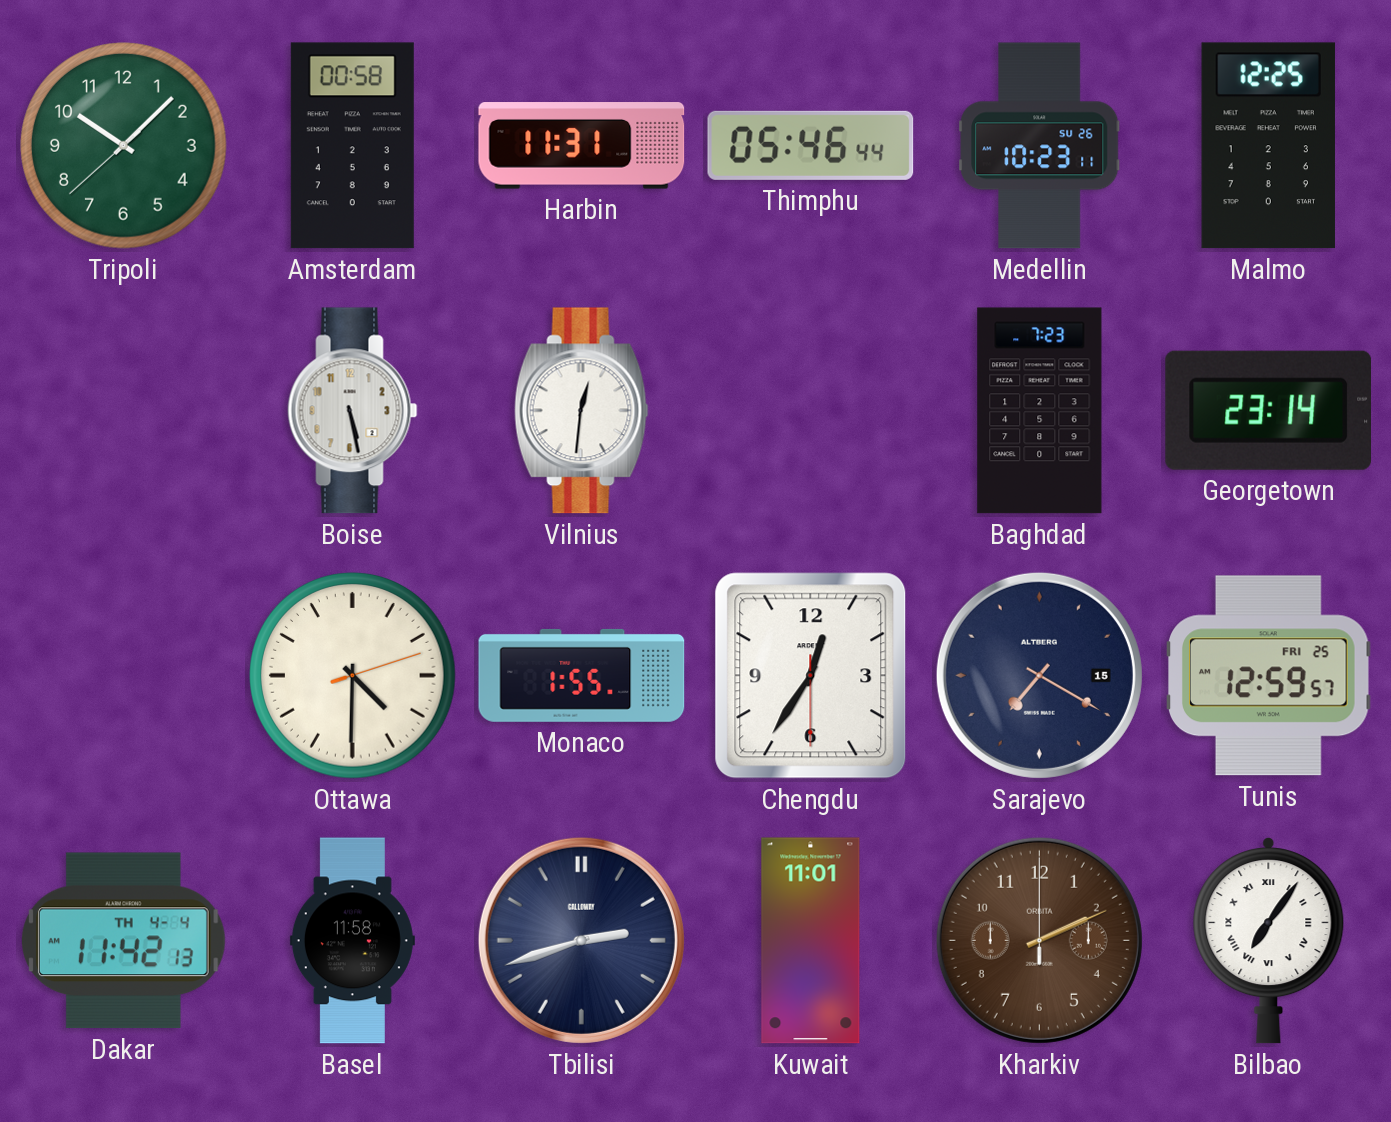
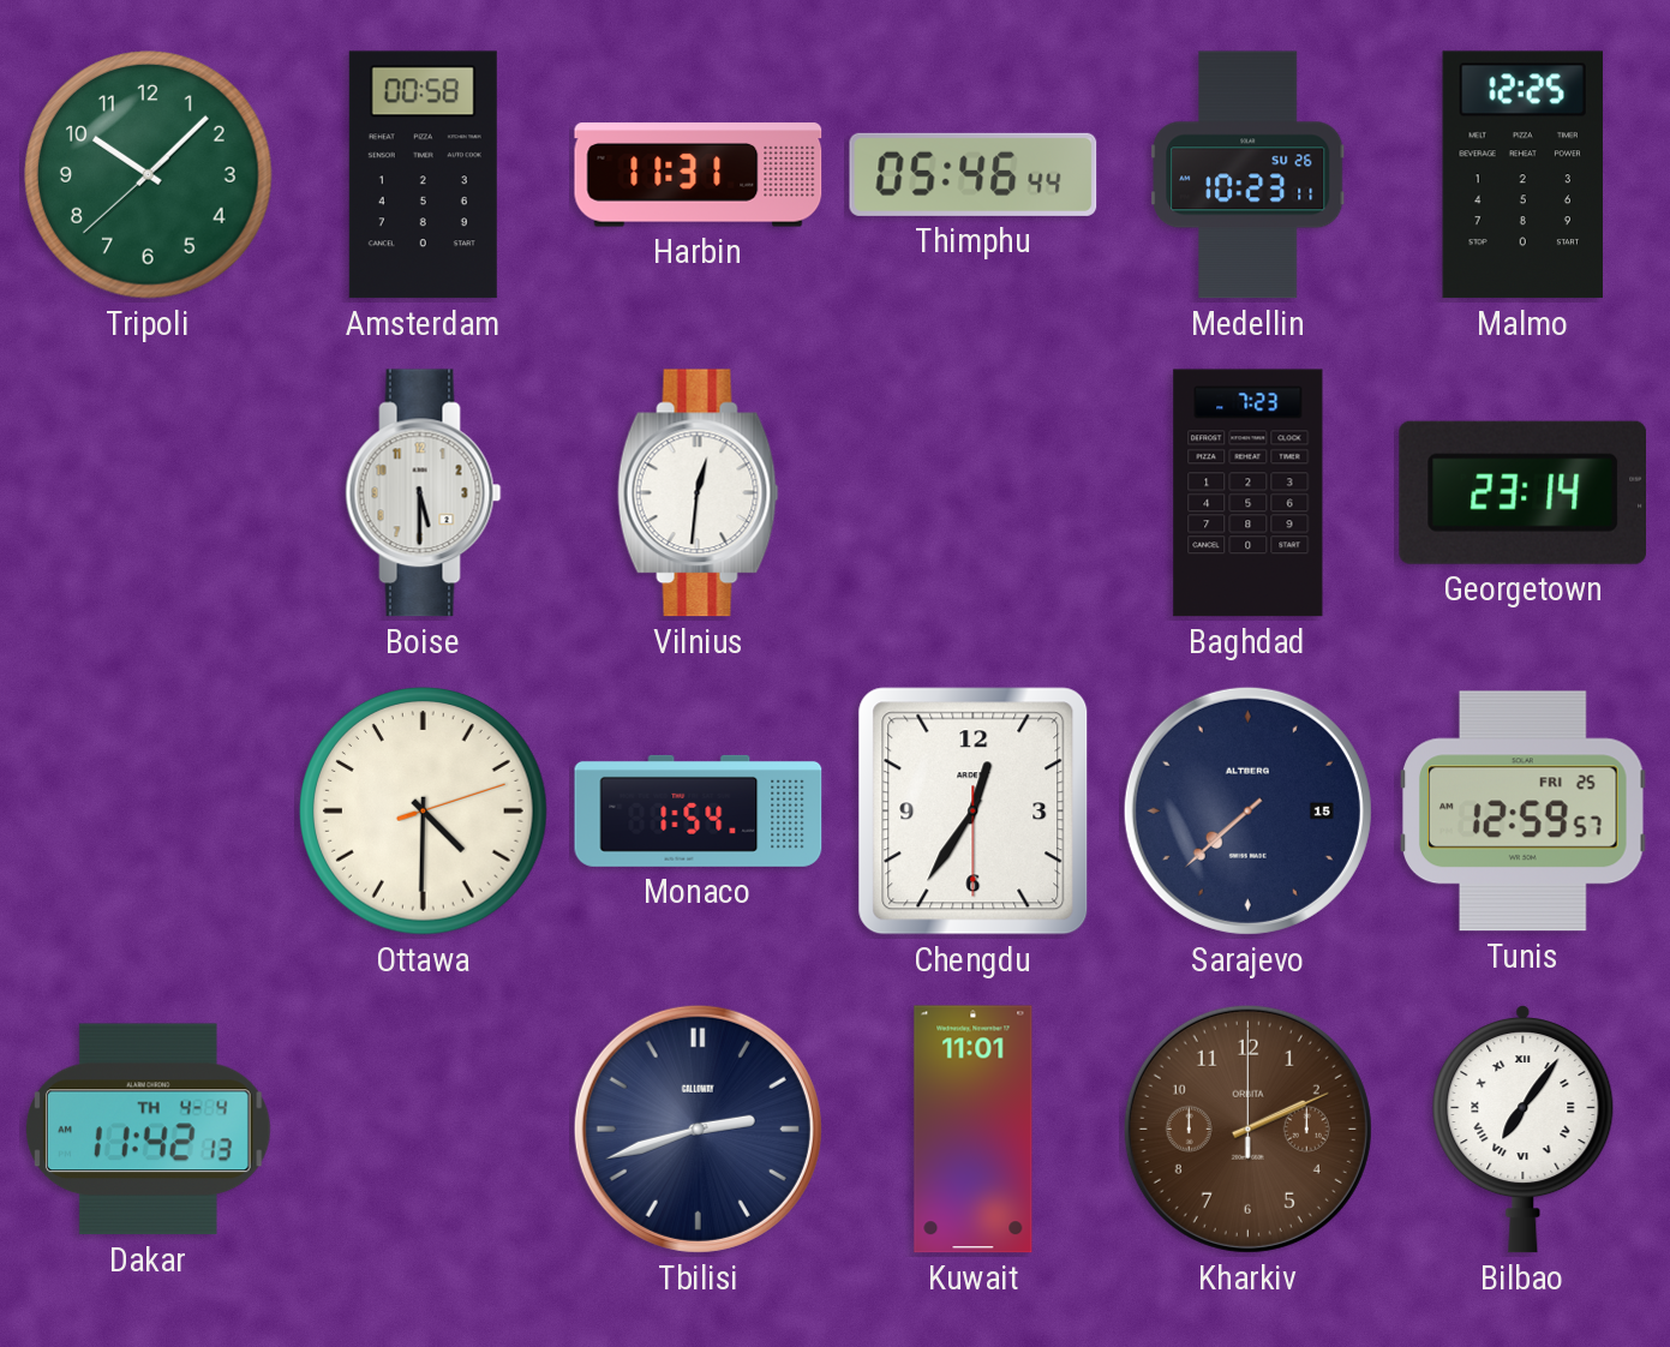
Boise: 5:28 -> 5:30
Monaco: 1:55 -> 1:54
Sarajevo: 7:20 -> 7:38
Basel: 11:58 -> none
